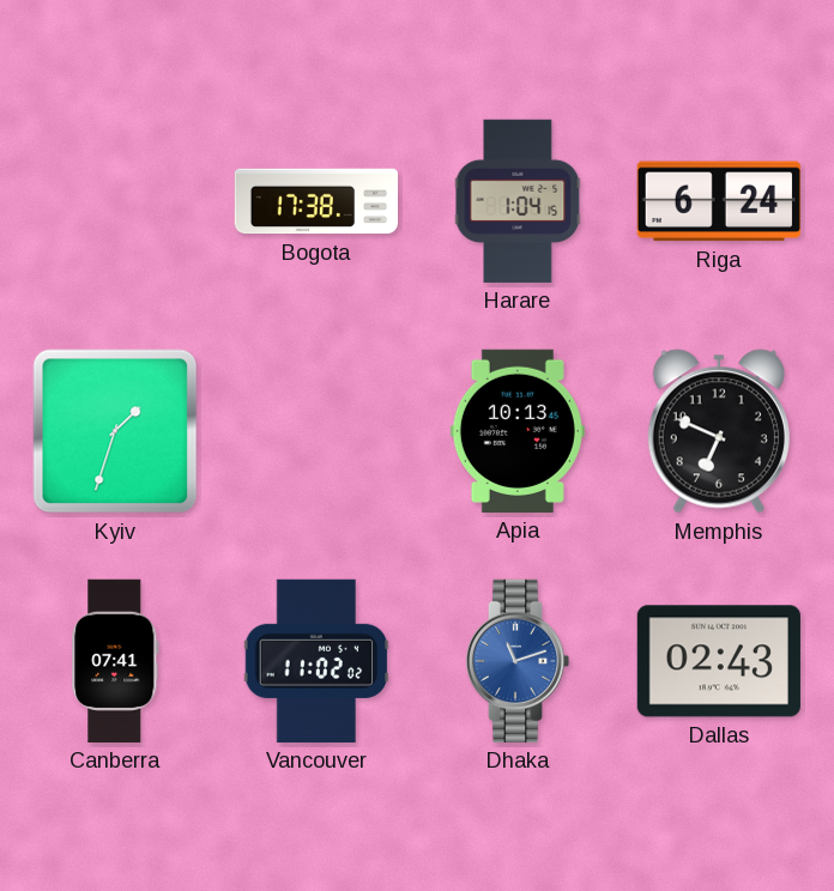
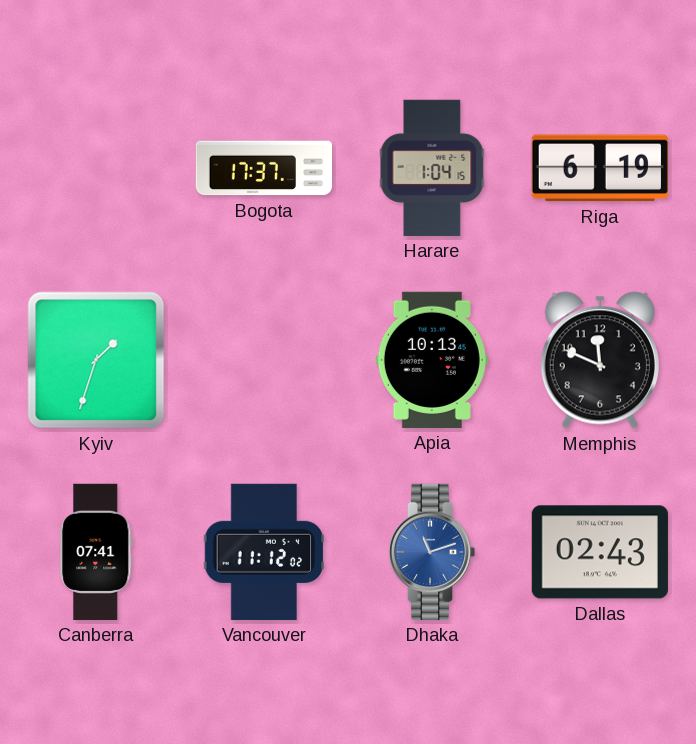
Bogota: 17:38 -> 17:37
Riga: 6:24 -> 6:19
Memphis: 6:49 -> 11:49
Vancouver: 11:02 -> 11:12
